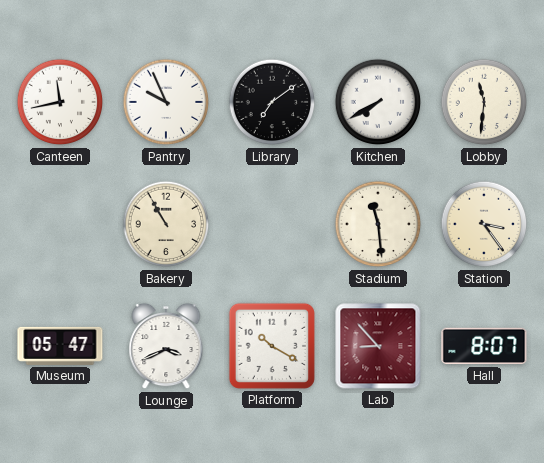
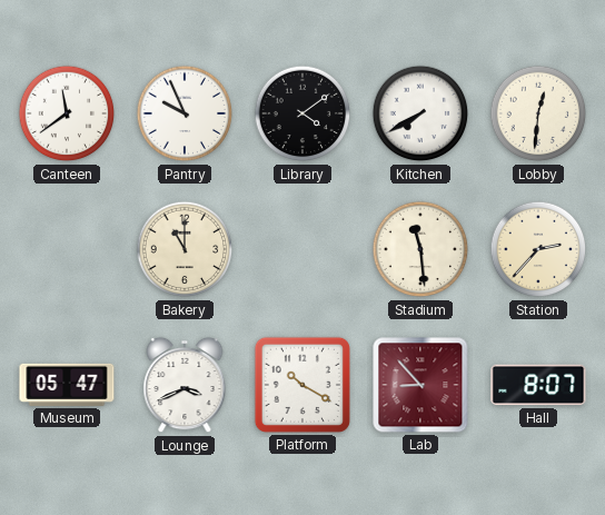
Canteen: 11:43 -> 11:39
Library: 7:09 -> 4:09
Lobby: 11:31 -> 12:31
Bakery: 10:55 -> 11:00
Station: 3:24 -> 2:37
